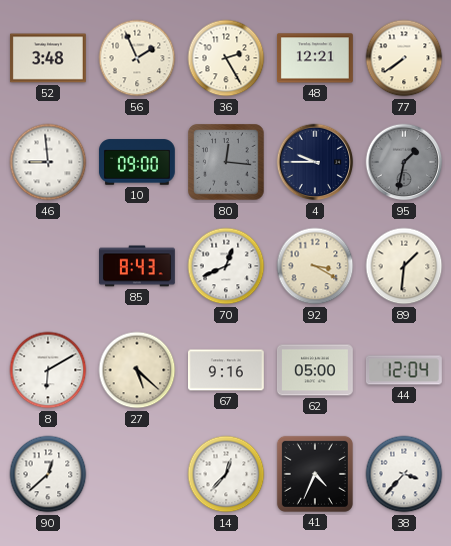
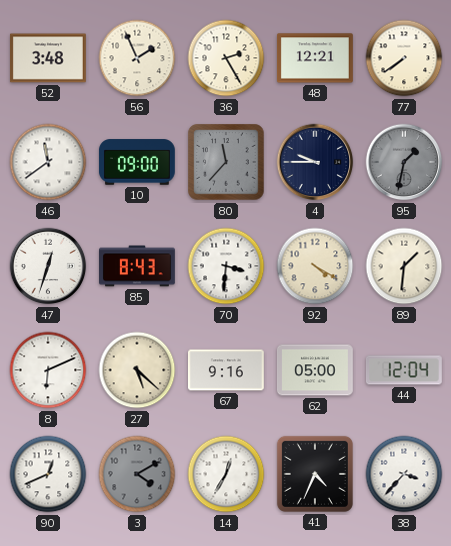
46: 8:59 -> 11:39
80: 12:16 -> 11:37
47: none -> 12:33
70: 12:41 -> 3:31
92: 3:20 -> 4:20
8: 6:10 -> 6:11
90: 12:38 -> 12:41
3: none -> 4:10
14: 12:37 -> 12:35
